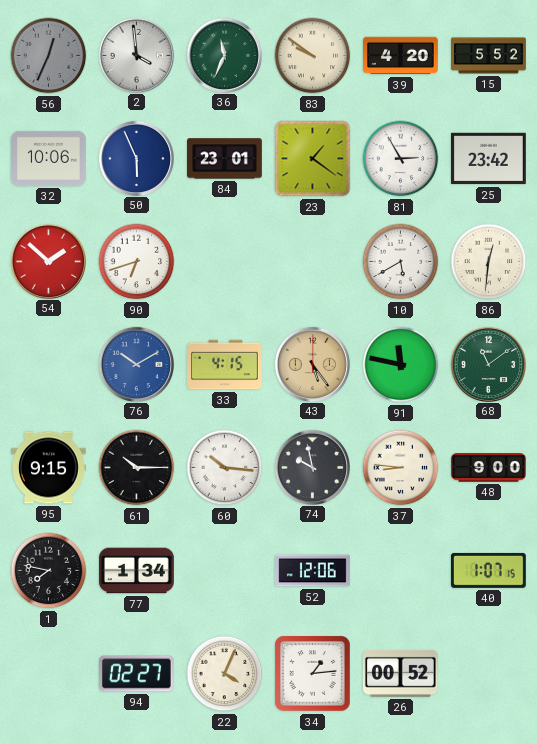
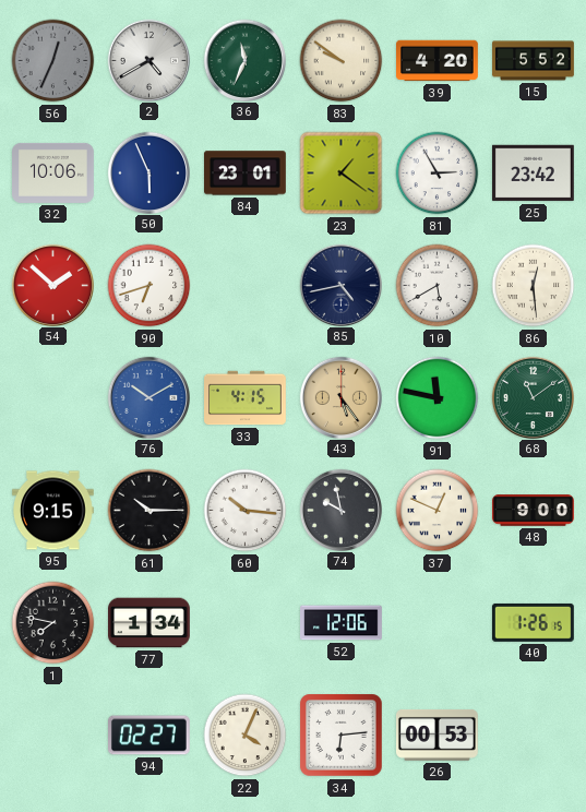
2: 3:59 -> 4:40
85: none -> 4:43
86: 12:31 -> 12:29
37: 8:46 -> 12:49
40: 1:07 -> 1:26
34: 1:14 -> 6:14
26: 00:52 -> 00:53
